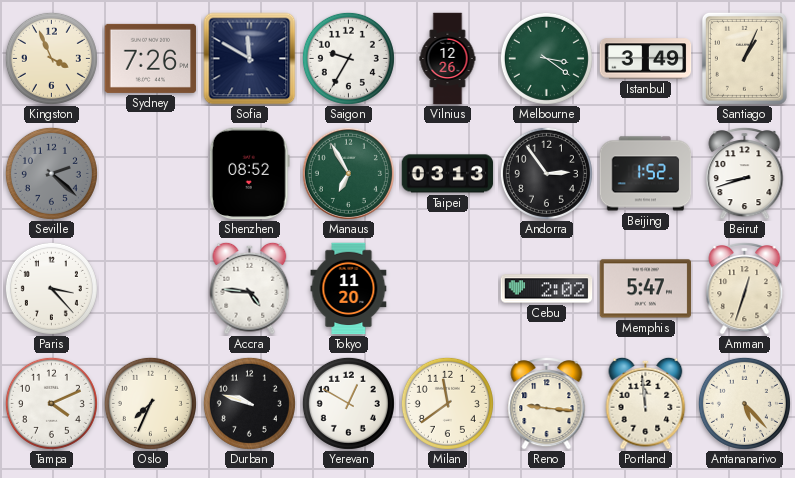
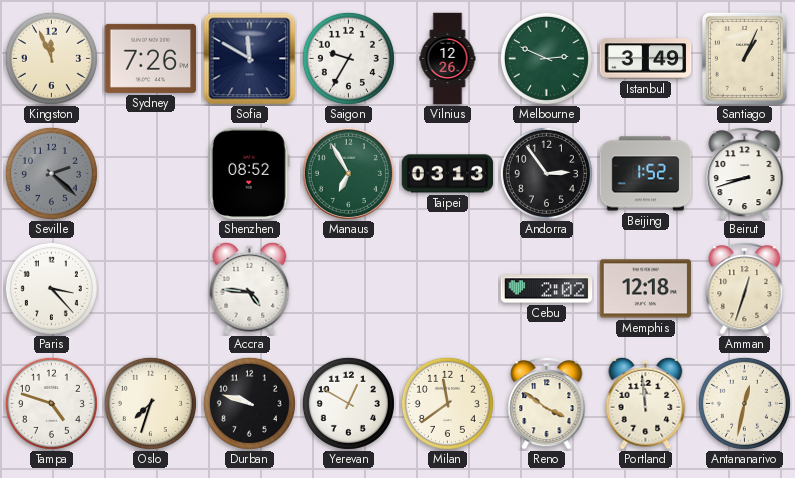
Kingston: 3:56 -> 11:56
Melbourne: 3:21 -> 2:49
Tokyo: 11:20 -> none
Memphis: 5:47 -> 12:18
Tampa: 4:11 -> 4:48
Oslo: 7:34 -> 7:33
Reno: 9:16 -> 3:51
Antananarivo: 5:23 -> 12:32
